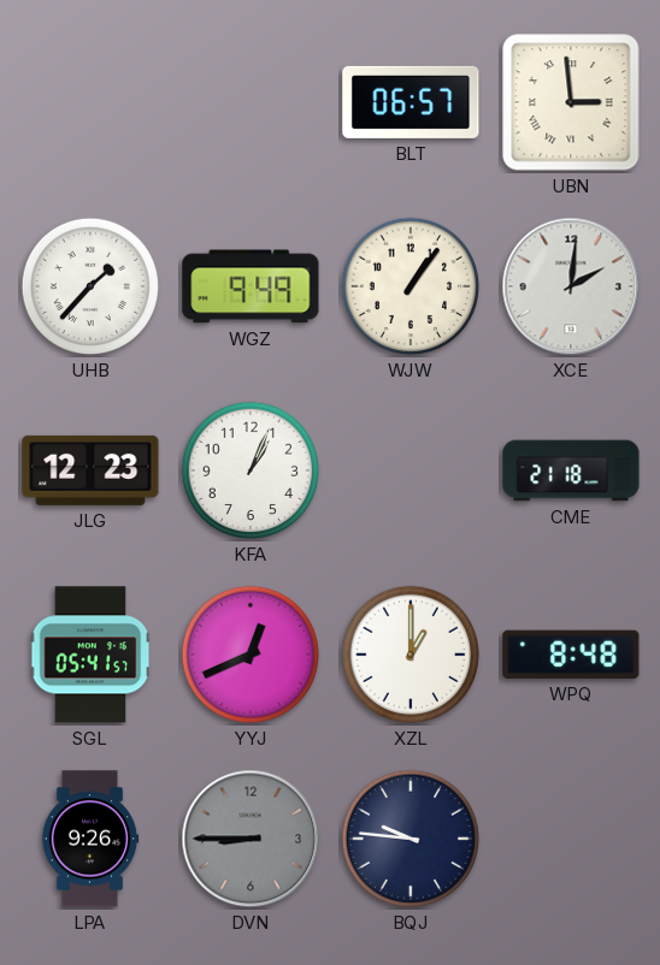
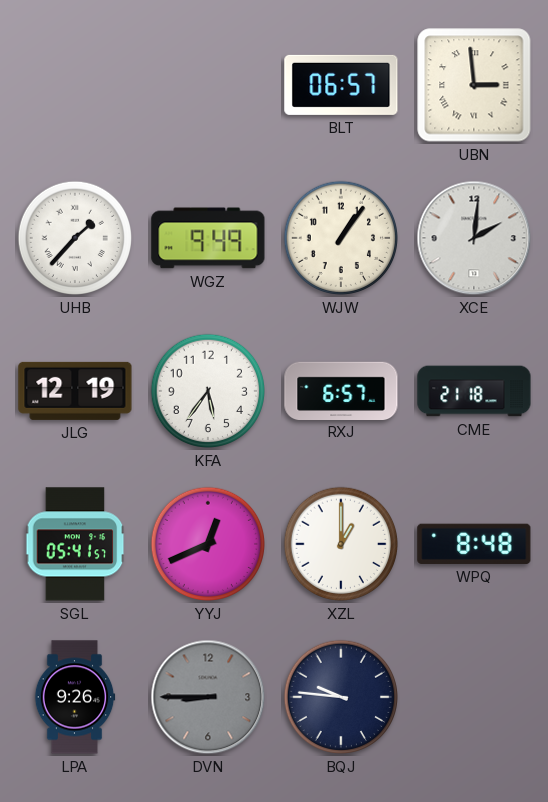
JLG: 12:23 -> 12:19
KFA: 1:04 -> 5:36
RXJ: none -> 6:57
